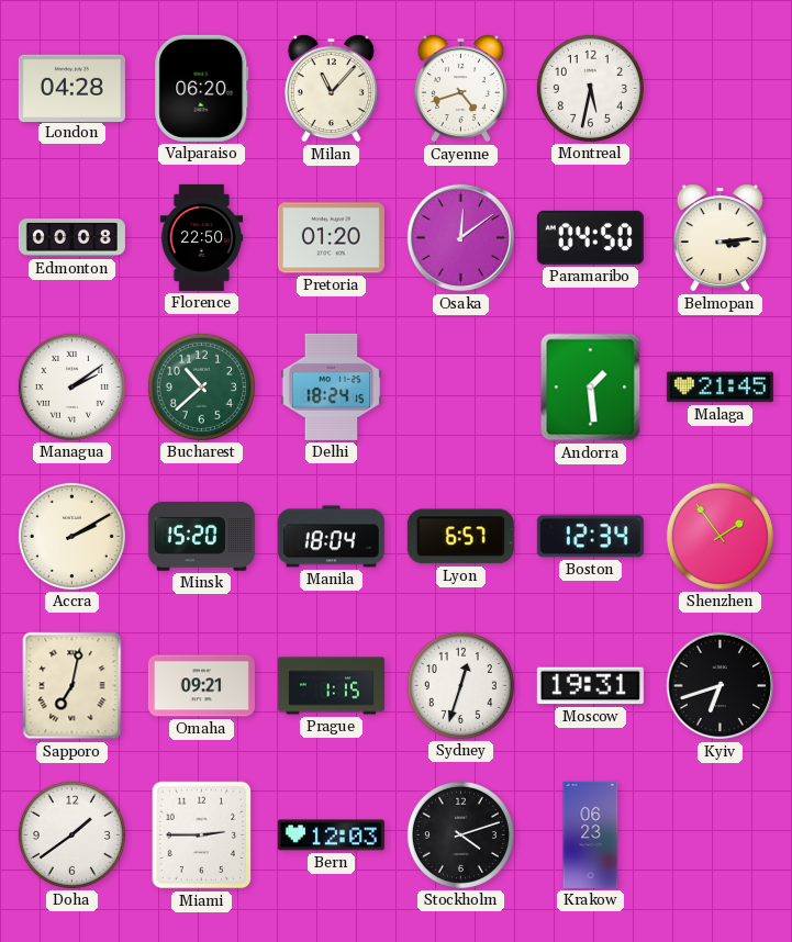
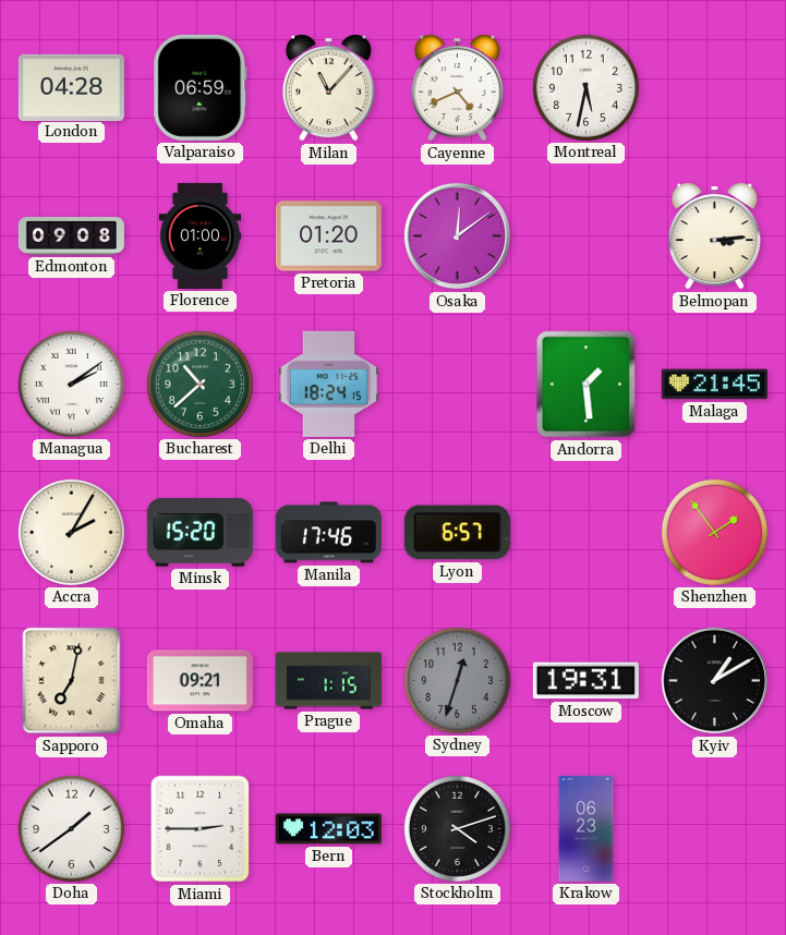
Valparaiso: 06:20 -> 06:59
Cayenne: 4:42 -> 4:41
Edmonton: 00:08 -> 09:08
Florence: 22:50 -> 01:00
Paramaribo: 04:50 -> none
Accra: 2:10 -> 2:05
Manila: 18:04 -> 17:46
Boston: 12:34 -> none
Sydney dial: white -> grey
Kyiv: 6:42 -> 1:10
